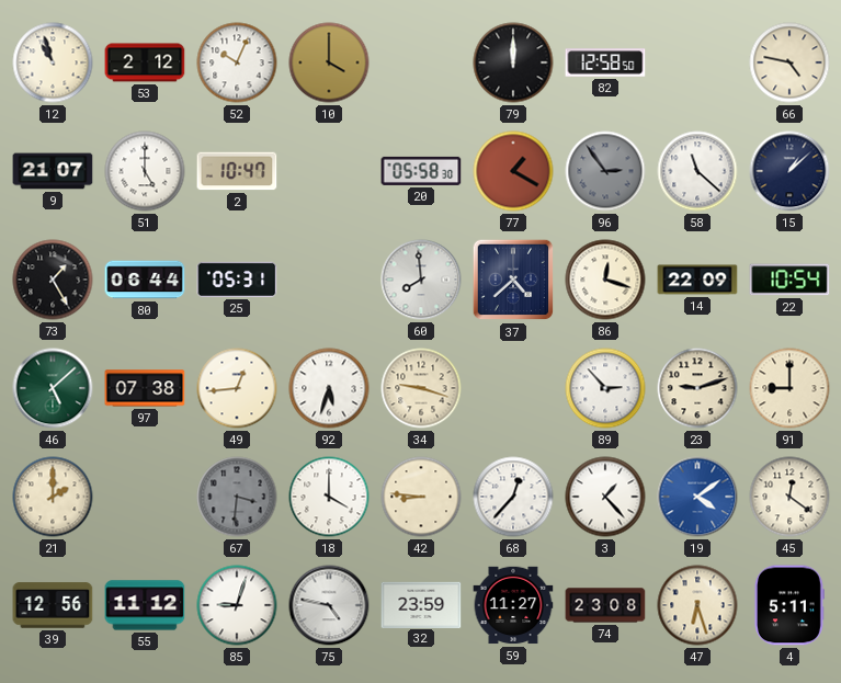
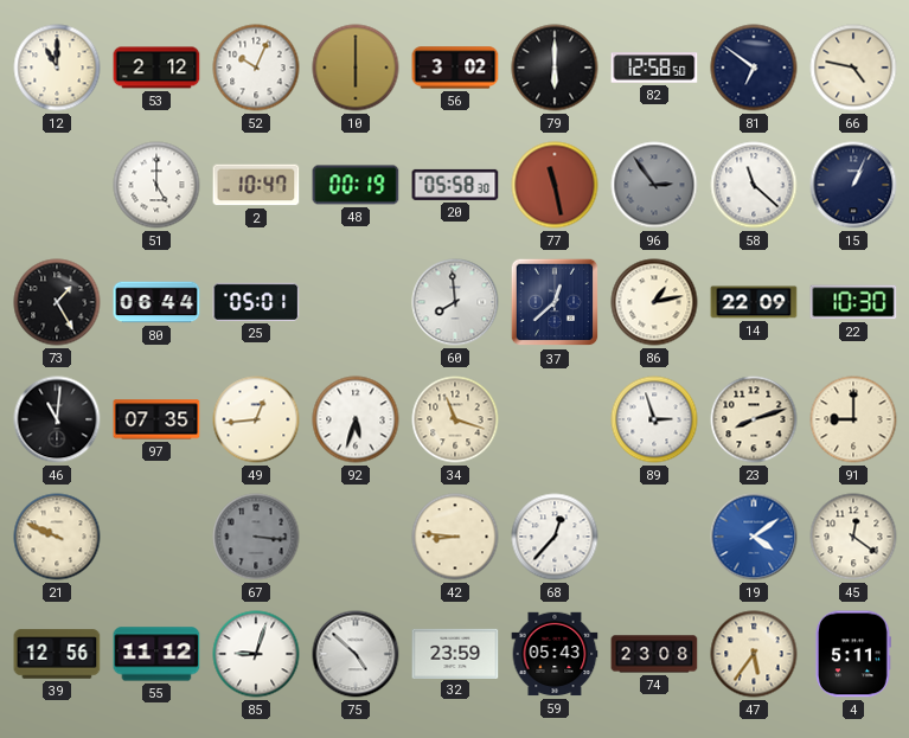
12: 10:57 -> 11:00
10: 4:00 -> 6:00
56: none -> 3:02
79: 12:00 -> 6:00
81: none -> 6:51
9: 21:07 -> none
48: none -> 00:19
77: 1:20 -> 11:28
15: 1:08 -> 1:04
25: 05:31 -> 05:01
37: 4:38 -> 12:38
86: 12:18 -> 1:13
22: 10:54 -> 10:30
46: 5:08 -> 11:01
46 dial: green -> black
97: 07:38 -> 07:35
34: 9:18 -> 11:18
89: 2:53 -> 2:57
23: 9:12 -> 8:12
21: 2:00 -> 9:49
67: 3:31 -> 3:16
18: 4:00 -> none
3: 1:23 -> none
75: 4:47 -> 4:52
59: 11:27 -> 05:43
47: 6:27 -> 5:36
